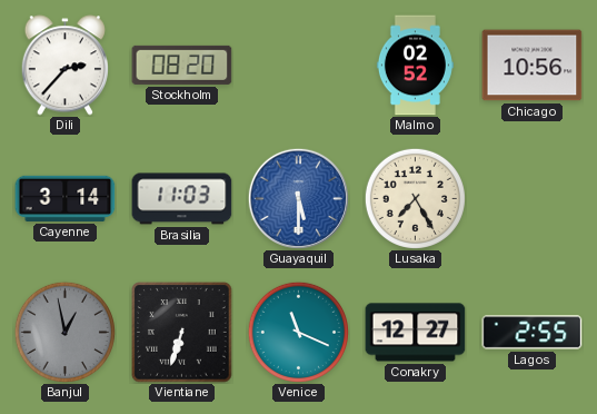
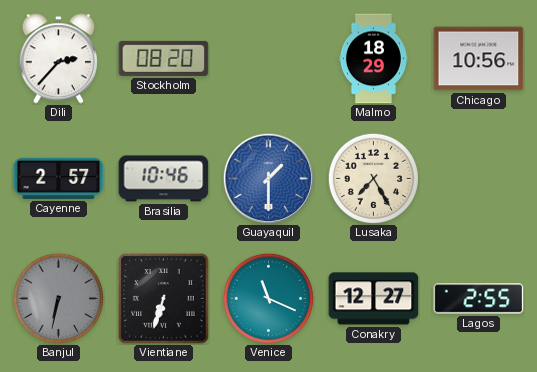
Malmo: 02:52 -> 18:29
Cayenne: 3:14 -> 2:57
Brasilia: 11:03 -> 10:46
Guayaquil: 5:30 -> 1:30
Banjul: 12:58 -> 6:32
